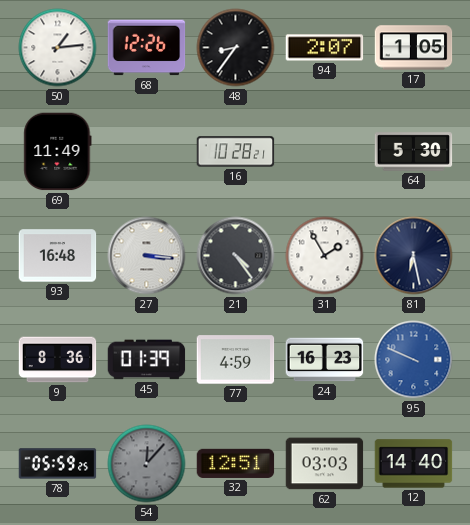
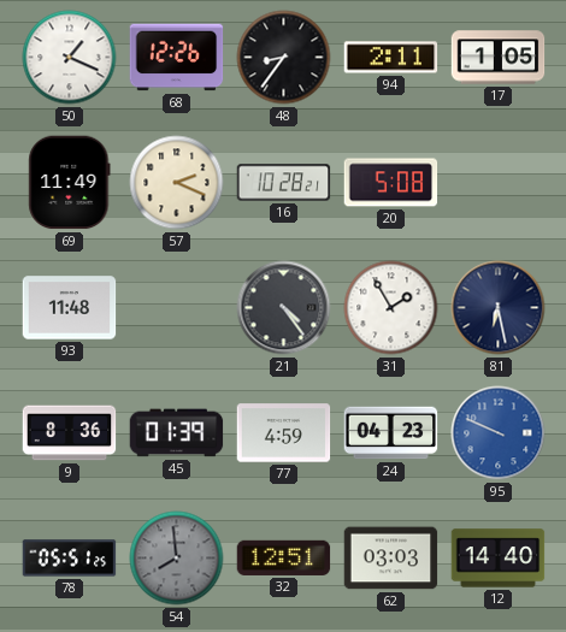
50: 1:14 -> 1:19
94: 2:07 -> 2:11
57: none -> 2:19
20: none -> 5:08
64: 5:30 -> none
93: 16:48 -> 11:48
27: 3:16 -> none
24: 16:23 -> 04:23
78: 05:59 -> 05:51
54: 12:07 -> 7:59
